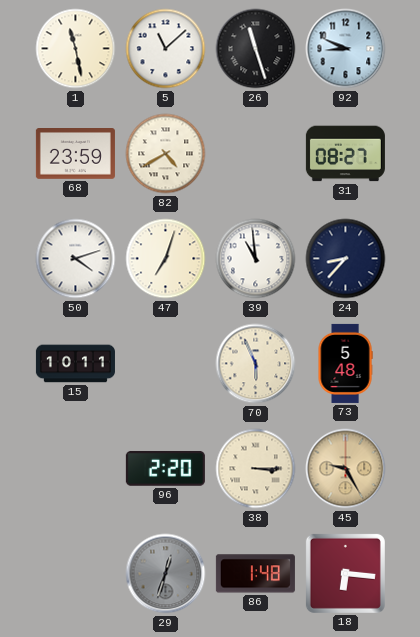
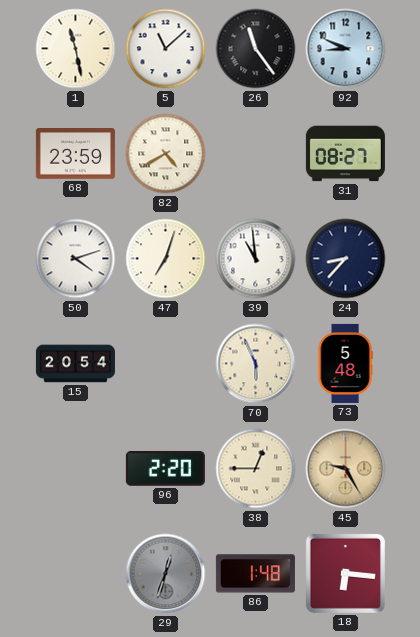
26: 11:27 -> 11:24
15: 10:11 -> 20:54
38: 3:15 -> 12:45
